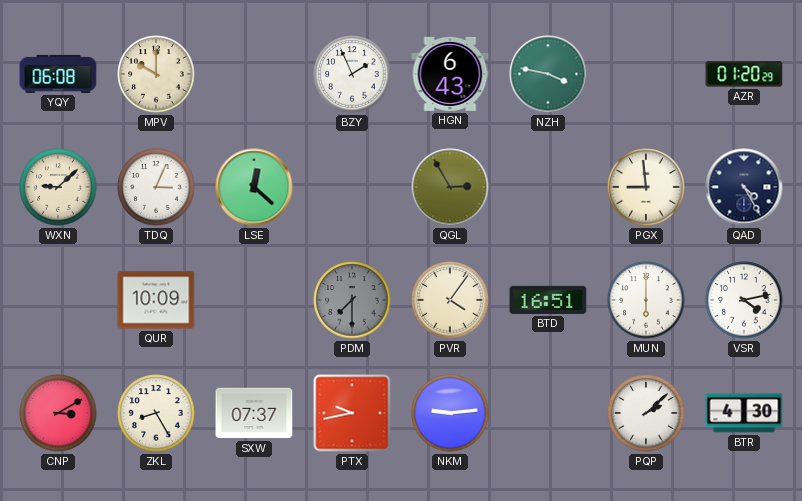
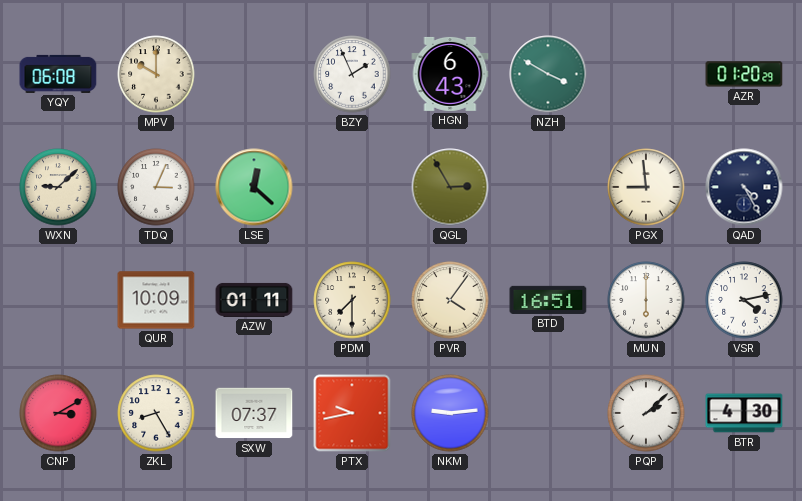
NZH: 3:47 -> 3:50
AZW: none -> 01:11
PDM dial: grey -> cream
